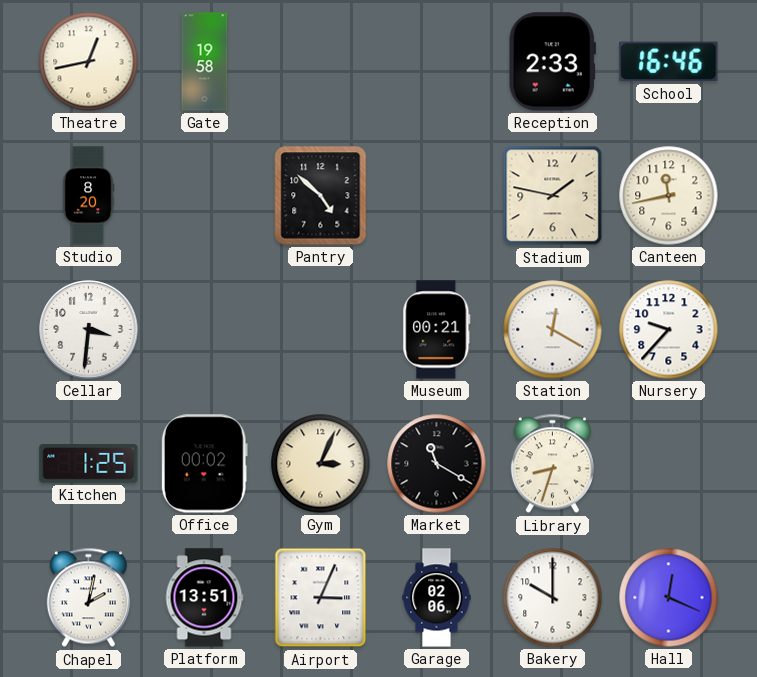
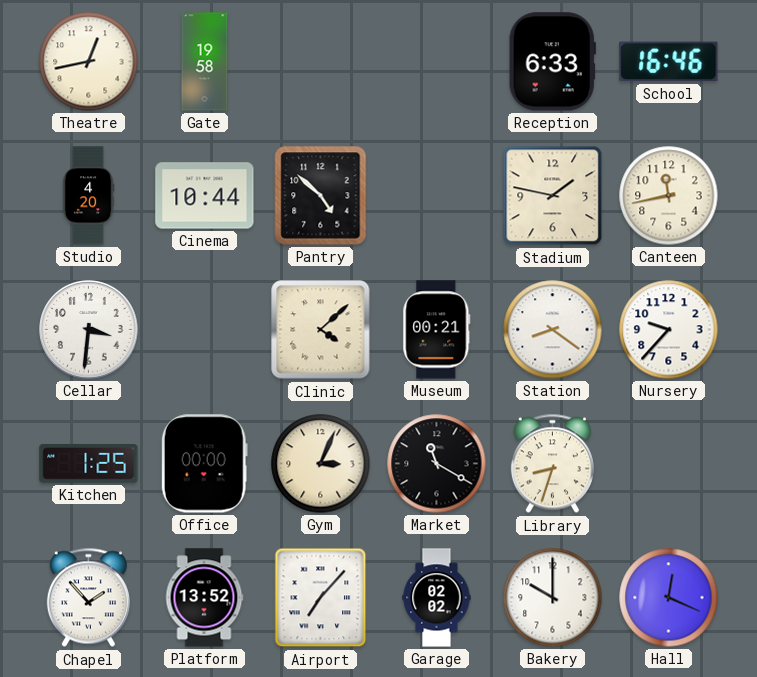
Reception: 2:33 -> 6:33
Studio: 8:20 -> 4:20
Cinema: none -> 10:44
Clinic: none -> 4:08
Station: 12:20 -> 8:21
Office: 00:02 -> 00:00
Chapel: 2:02 -> 1:53
Platform: 13:51 -> 13:52
Airport: 3:04 -> 7:07
Garage: 02:06 -> 02:02
